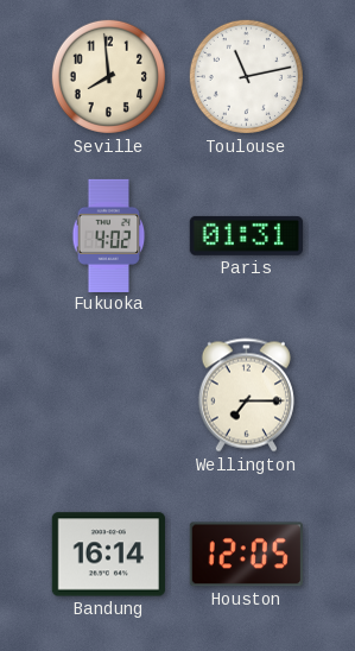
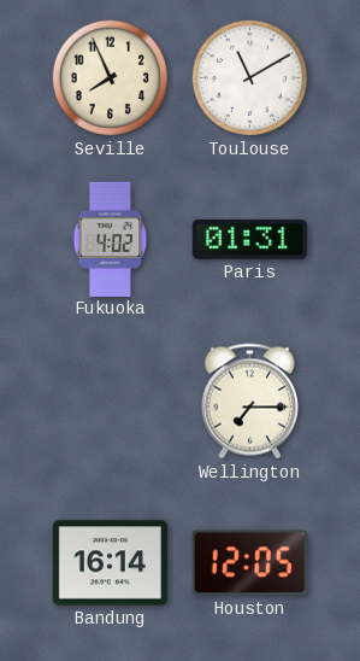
Seville: 7:59 -> 7:56
Toulouse: 11:13 -> 11:10
